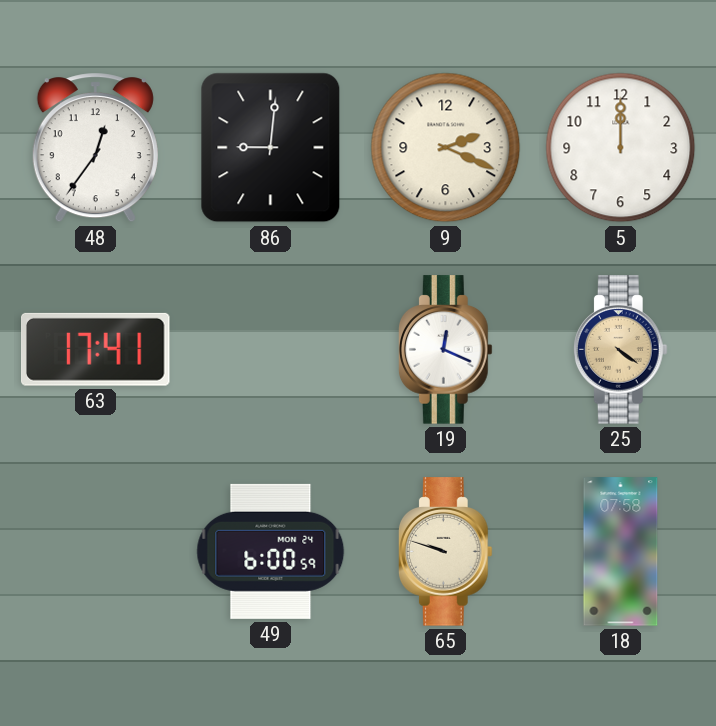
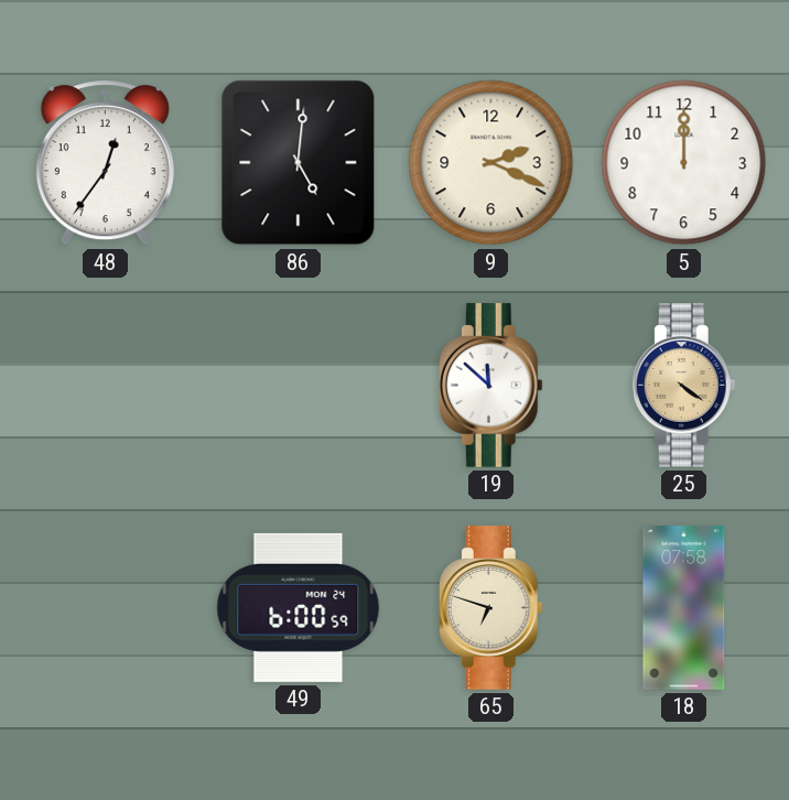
86: 9:01 -> 5:01
63: 17:41 -> none
19: 12:19 -> 11:52
65: 9:48 -> 6:48
